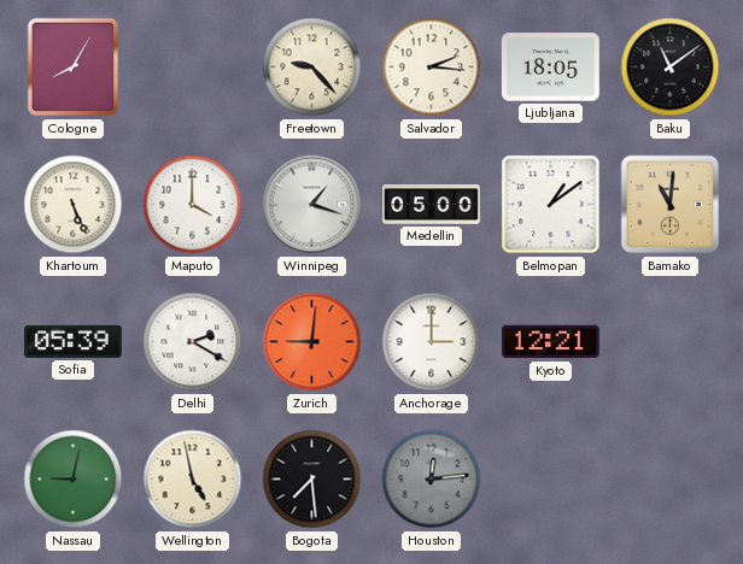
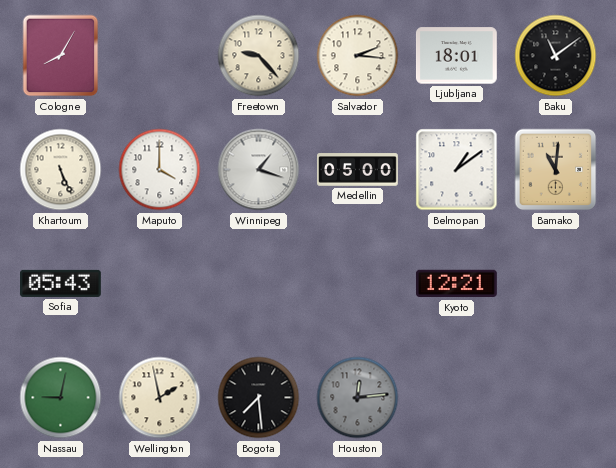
Ljubljana: 18:05 -> 18:01
Sofia: 05:39 -> 05:43
Delhi: 2:20 -> none
Zurich: 9:01 -> none
Anchorage: 3:00 -> none
Wellington: 4:58 -> 1:58
